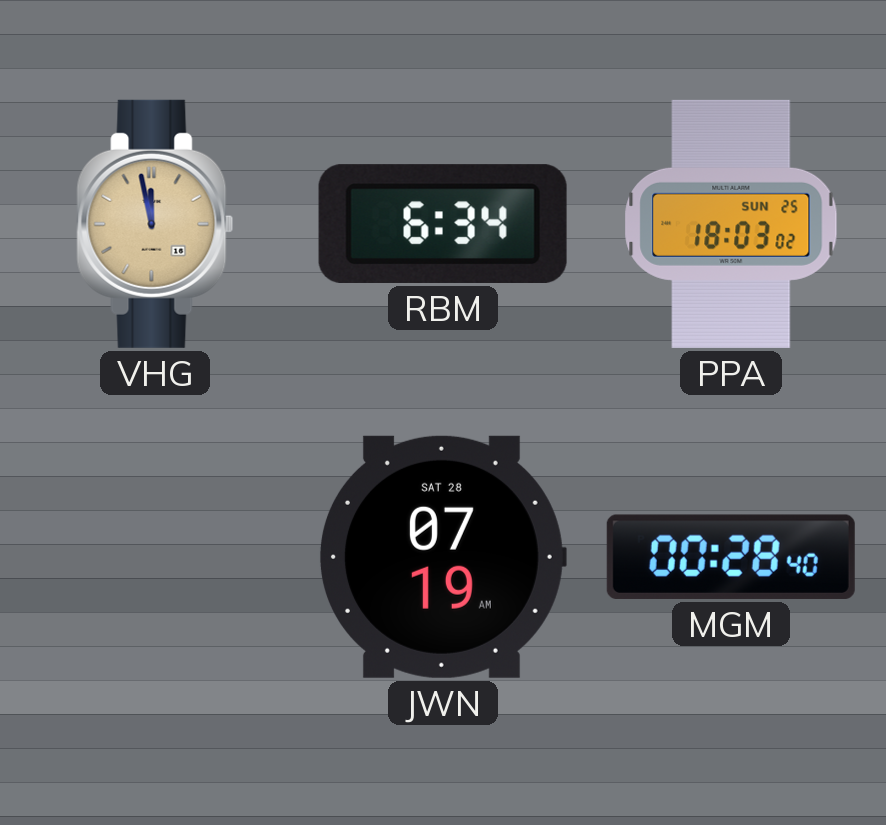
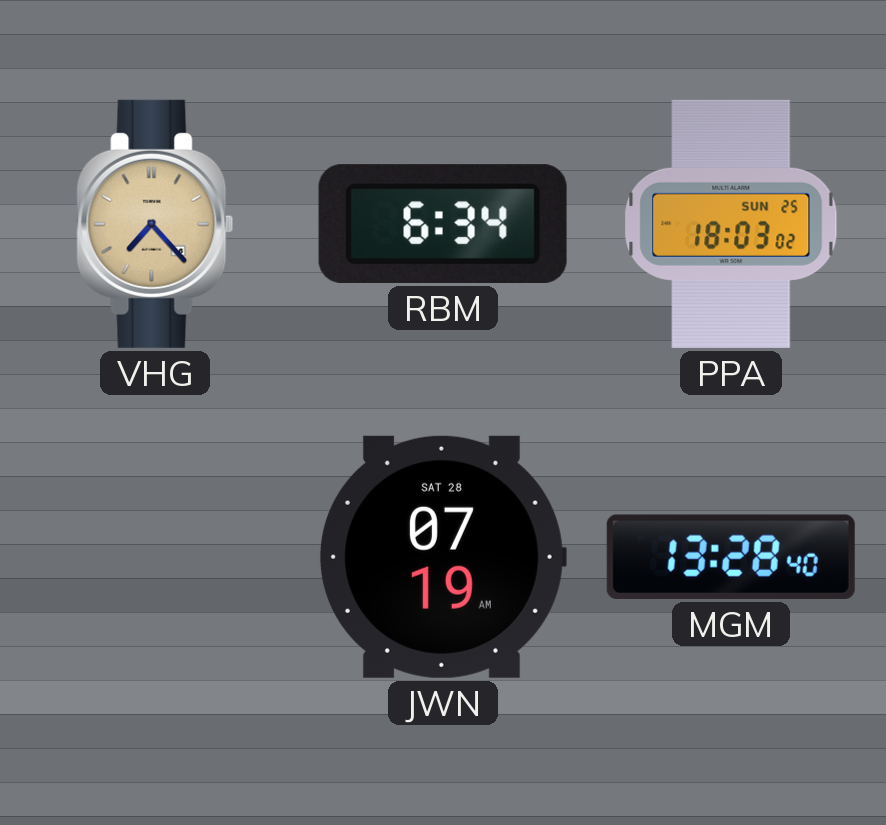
VHG: 11:58 -> 7:23
MGM: 00:28 -> 13:28
